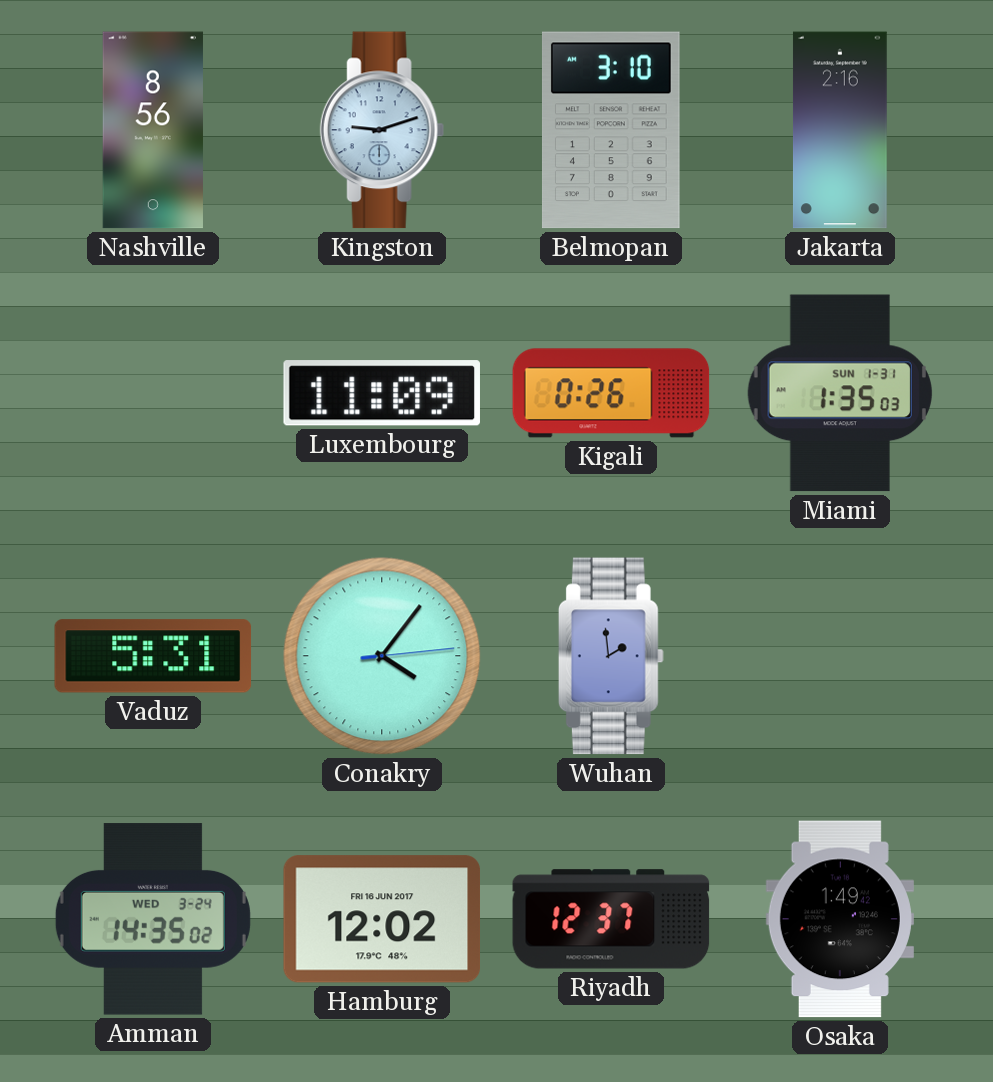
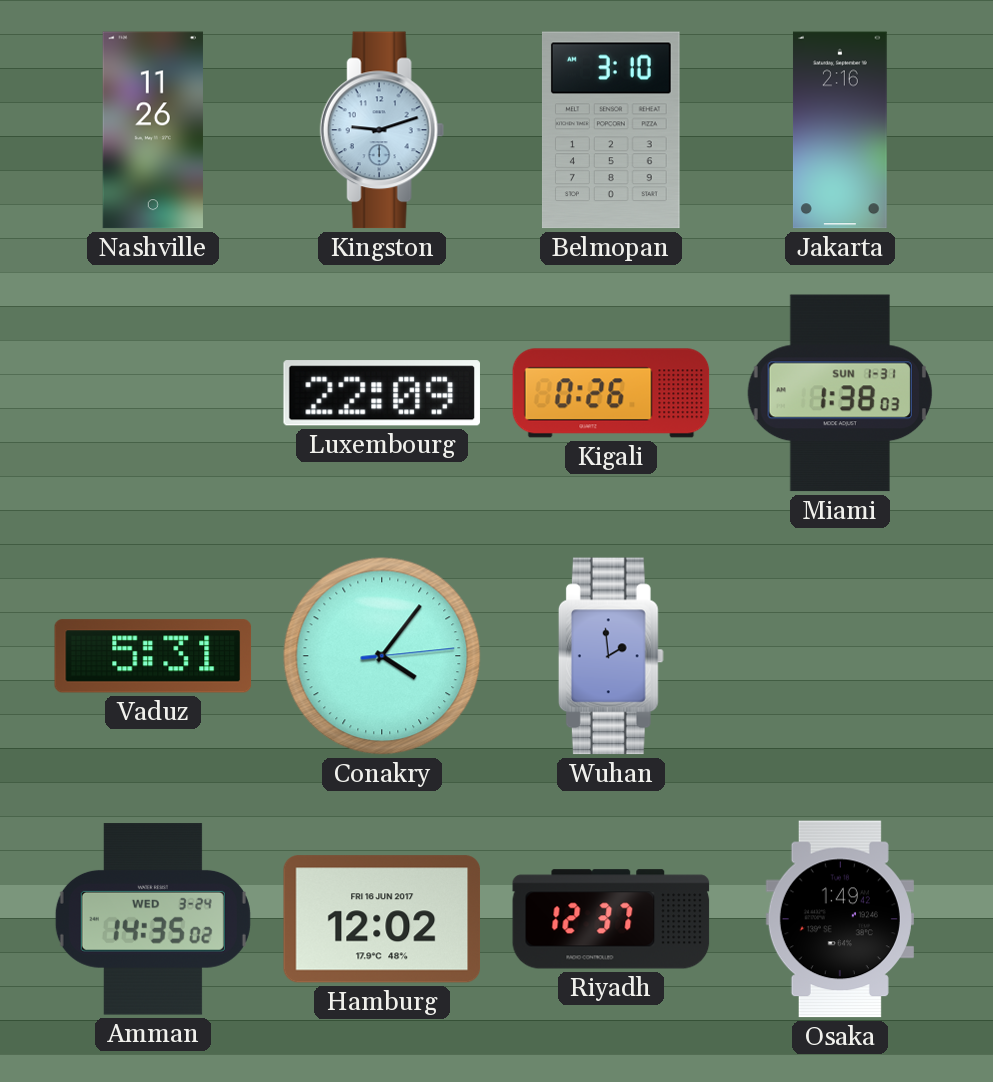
Nashville: 8:56 -> 11:26
Luxembourg: 11:09 -> 22:09
Miami: 1:35 -> 1:38
